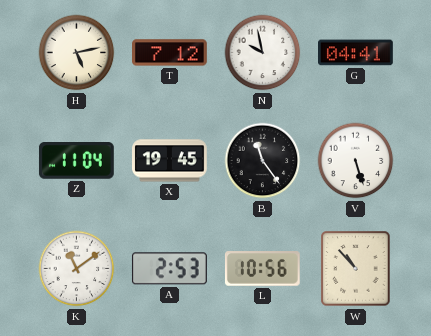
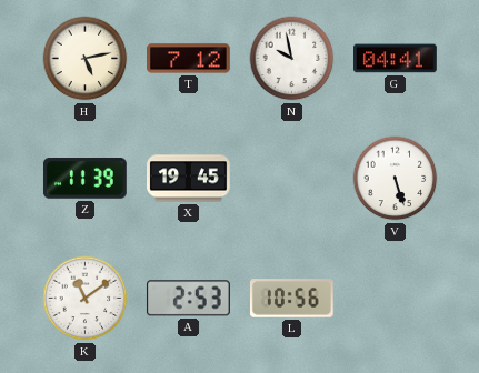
Z: 11:04 -> 11:39
B: 11:24 -> none
W: 10:53 -> none
